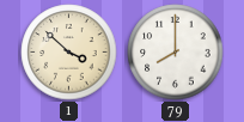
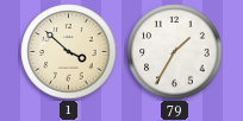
79: 8:00 -> 1:35
